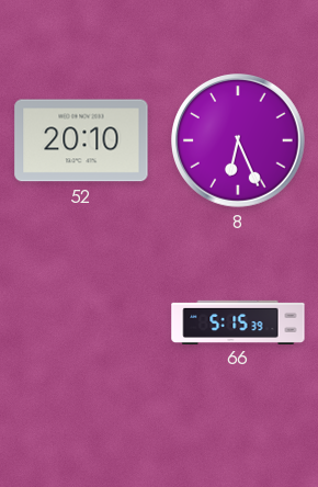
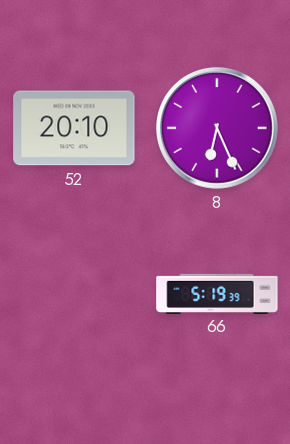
66: 5:15 -> 5:19
